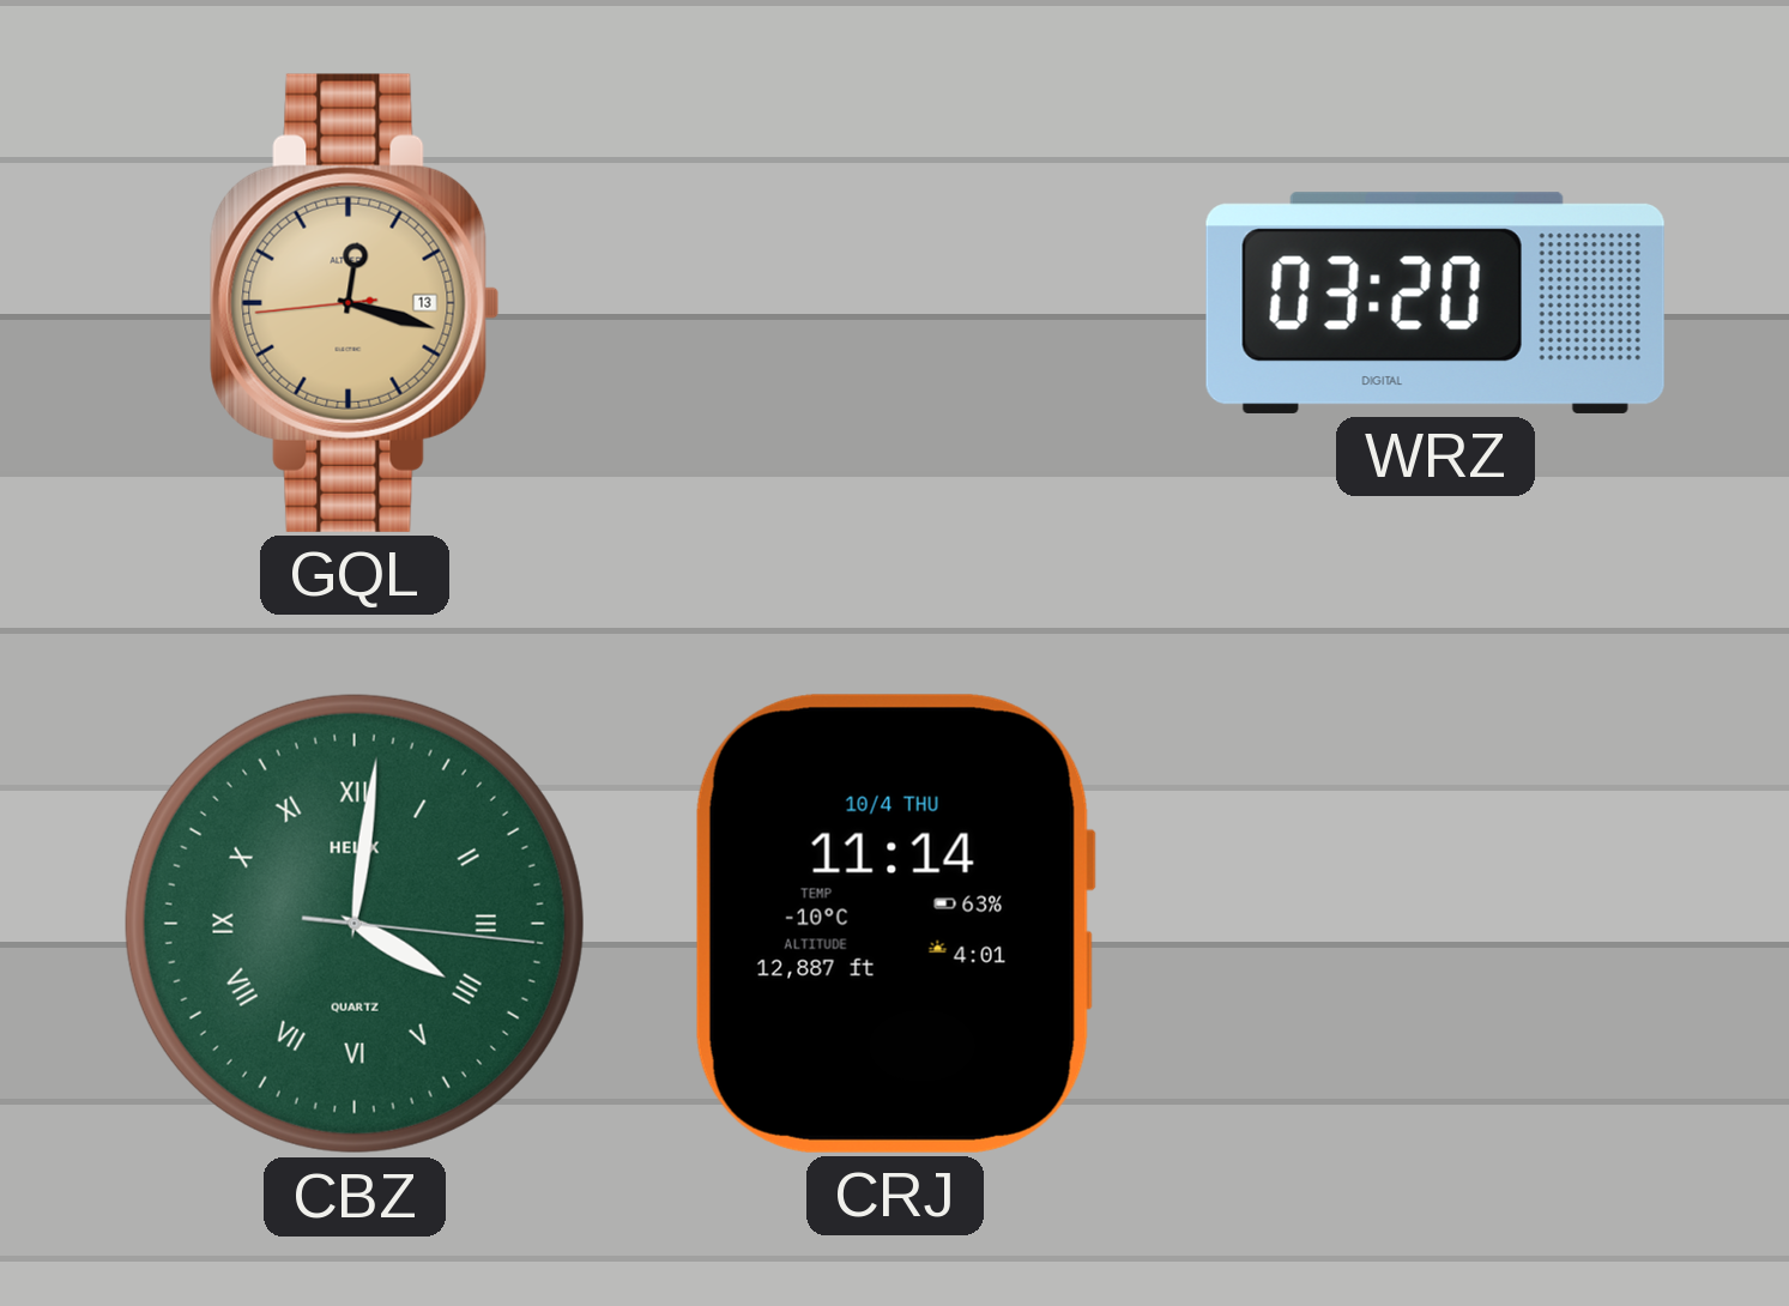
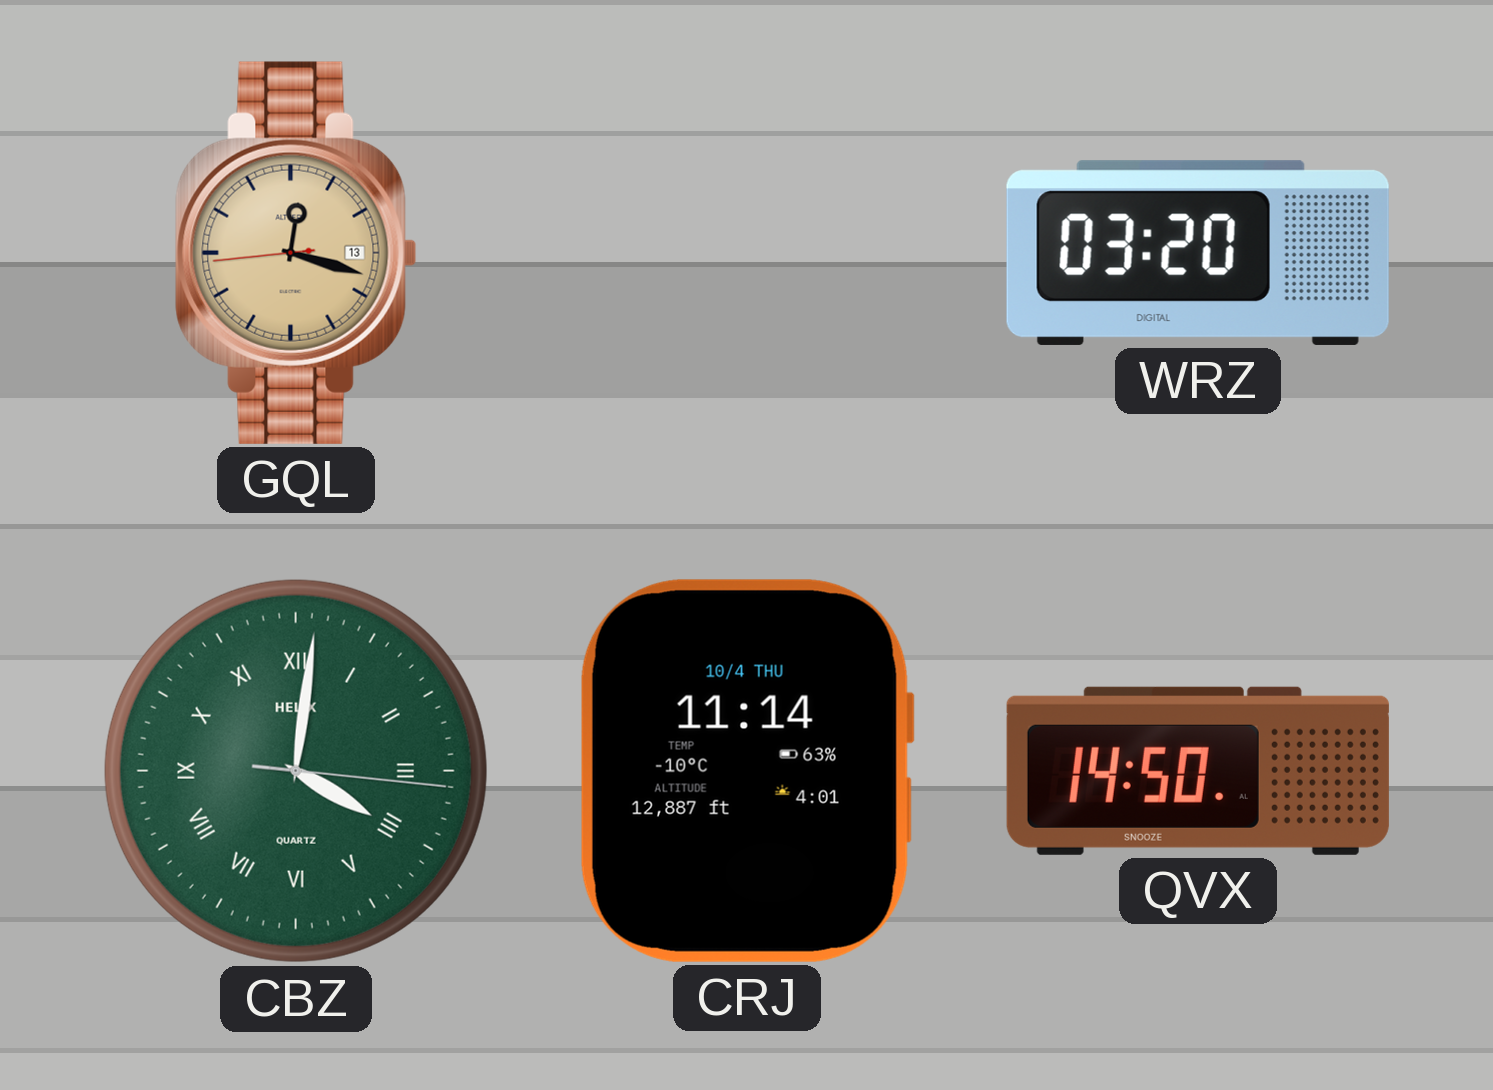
QVX: none -> 14:50
